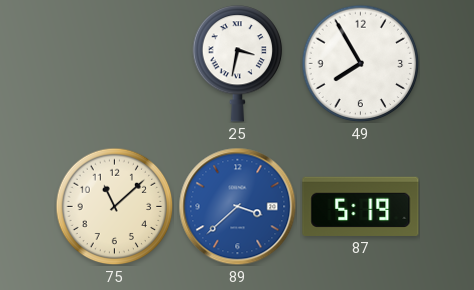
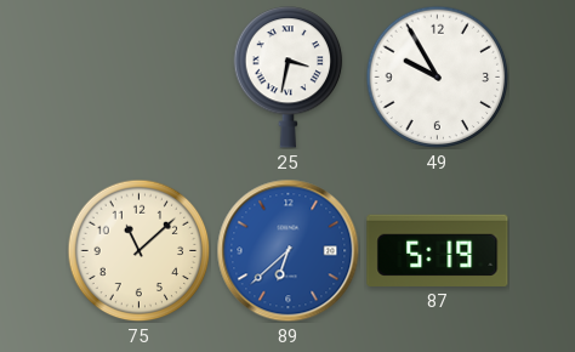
49: 7:55 -> 9:55
89: 3:38 -> 6:38
